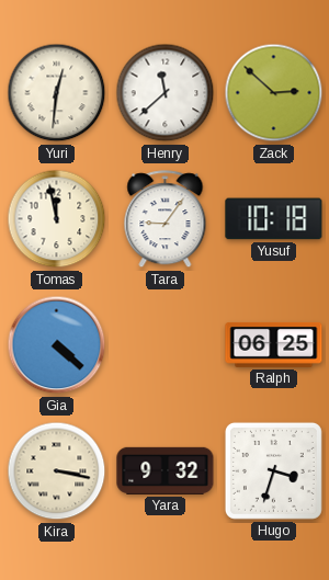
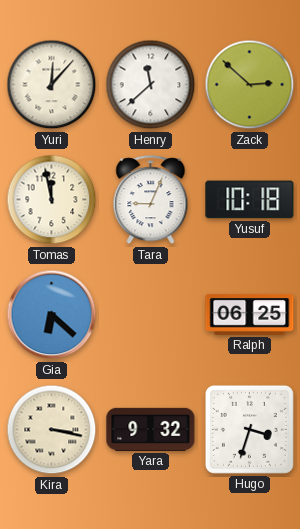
Yuri: 12:31 -> 12:07
Tara: 9:06 -> 9:04
Gia: 4:22 -> 6:22
